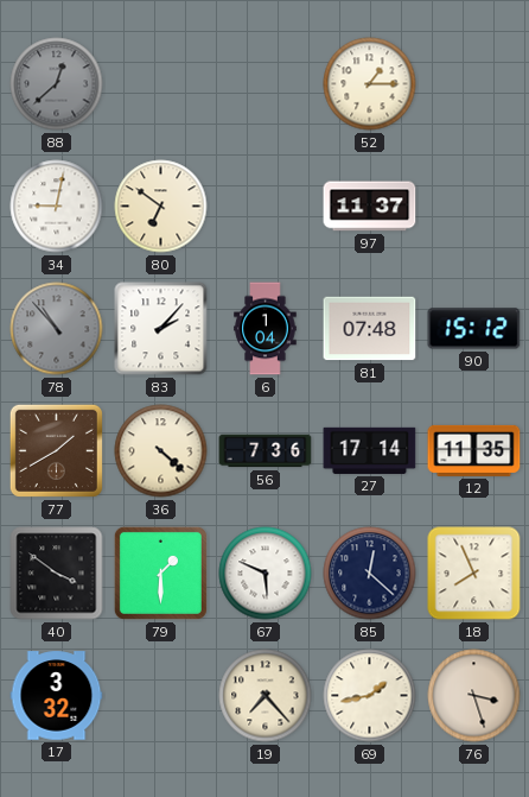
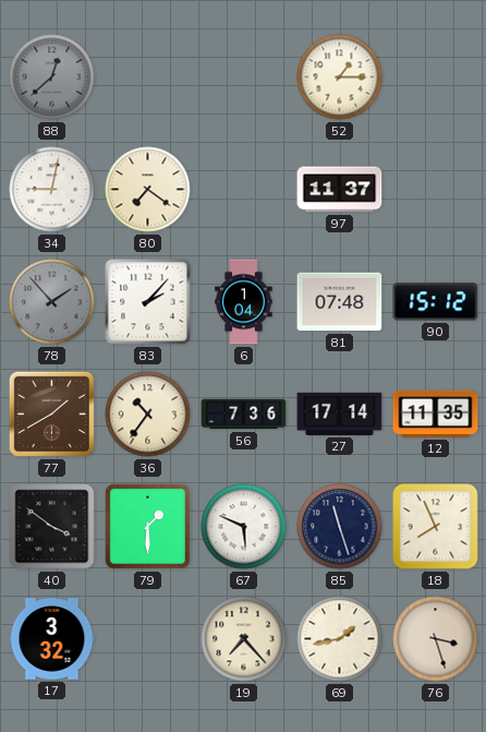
80: 6:51 -> 7:21
78: 10:53 -> 1:53
36: 4:22 -> 10:36
85: 12:22 -> 11:27
